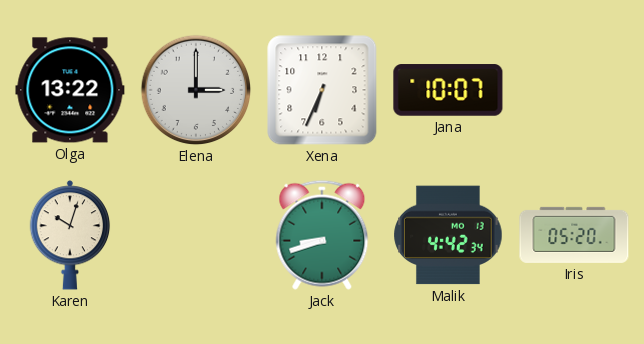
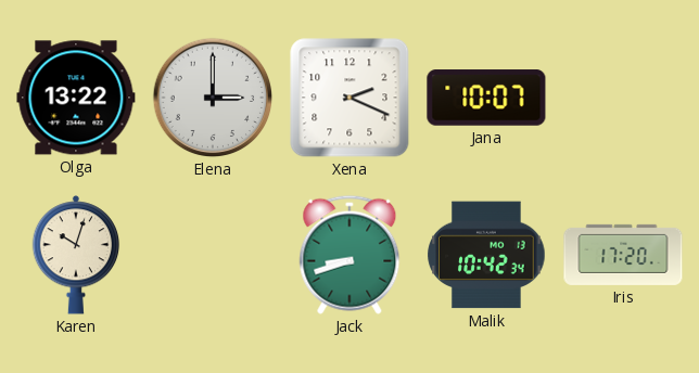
Xena: 6:34 -> 2:19
Malik: 4:42 -> 10:42
Iris: 05:20 -> 17:20
